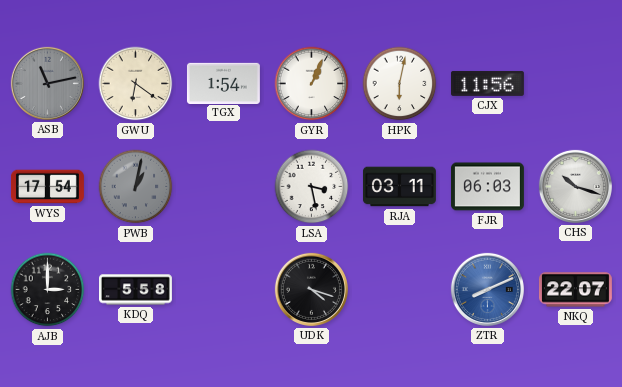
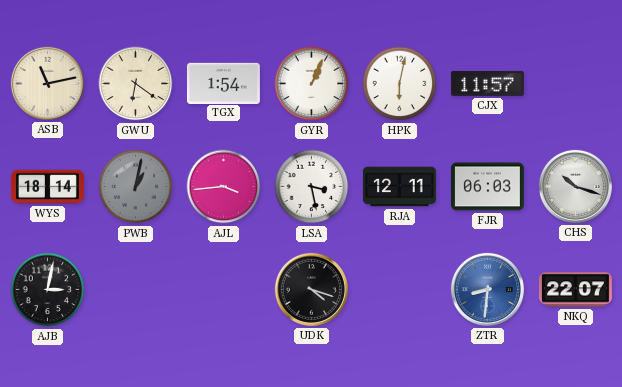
ASB dial: grey -> cream
CJX: 11:56 -> 11:57
WYS: 17:54 -> 18:14
AJL: none -> 3:44
RJA: 03:11 -> 12:11
AJB: 3:00 -> 3:02
KDQ: 5:58 -> none
ZTR: 8:11 -> 8:31
